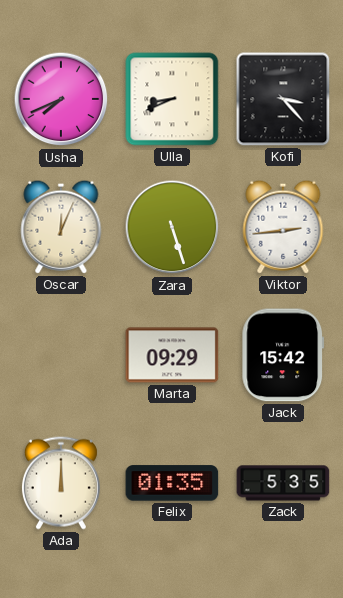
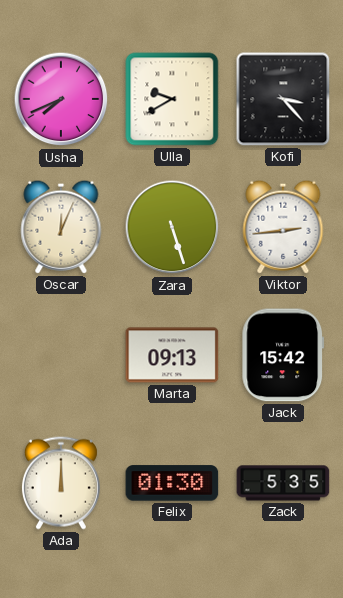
Ulla: 8:41 -> 9:40
Marta: 09:29 -> 09:13
Felix: 01:35 -> 01:30
